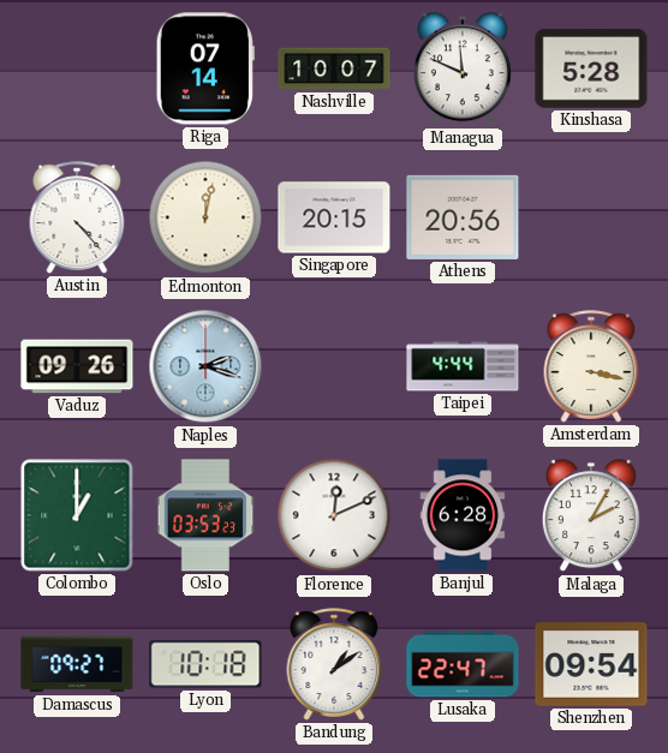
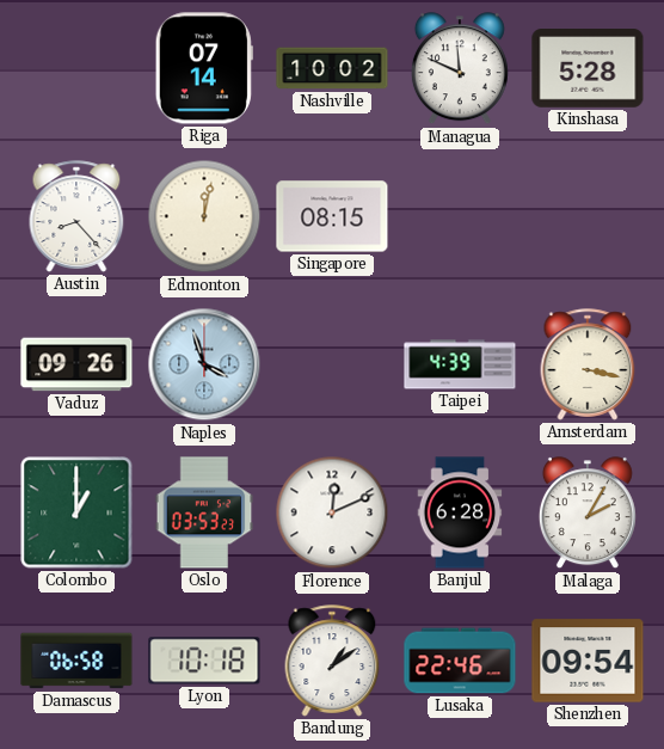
Nashville: 10:07 -> 10:02
Austin: 4:23 -> 8:23
Singapore: 20:15 -> 08:15
Athens: 20:56 -> none
Naples: 2:18 -> 3:57
Taipei: 4:44 -> 4:39
Damascus: 09:27 -> 06:58
Lusaka: 22:47 -> 22:46
